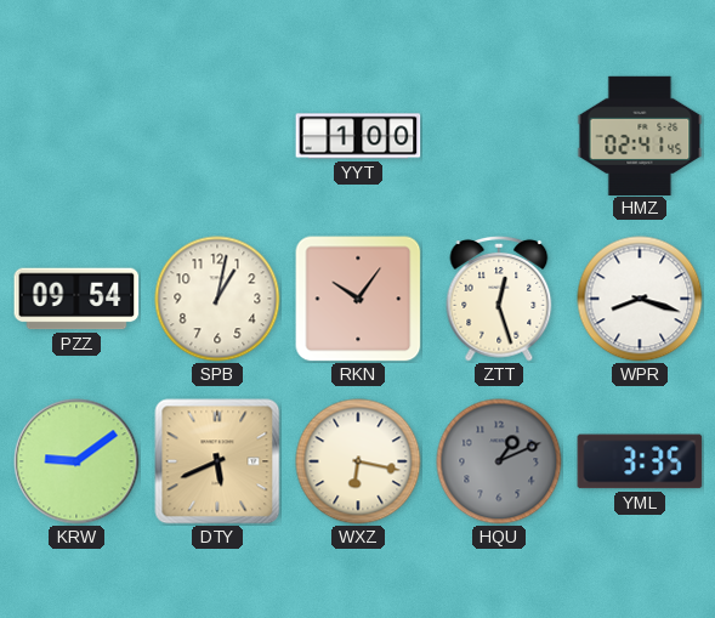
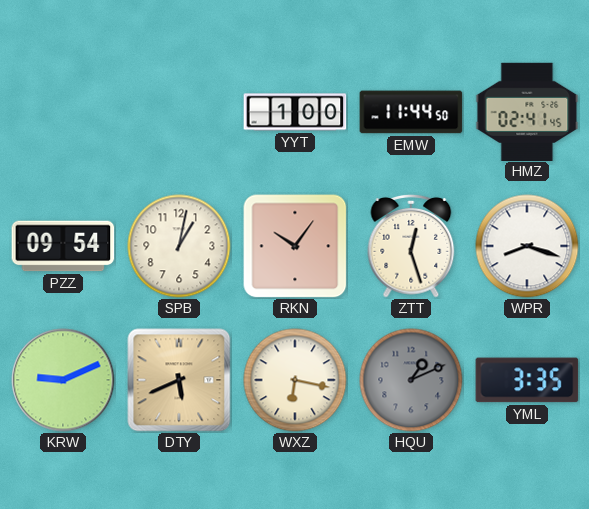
EMW: none -> 11:44
KRW: 9:09 -> 9:11
